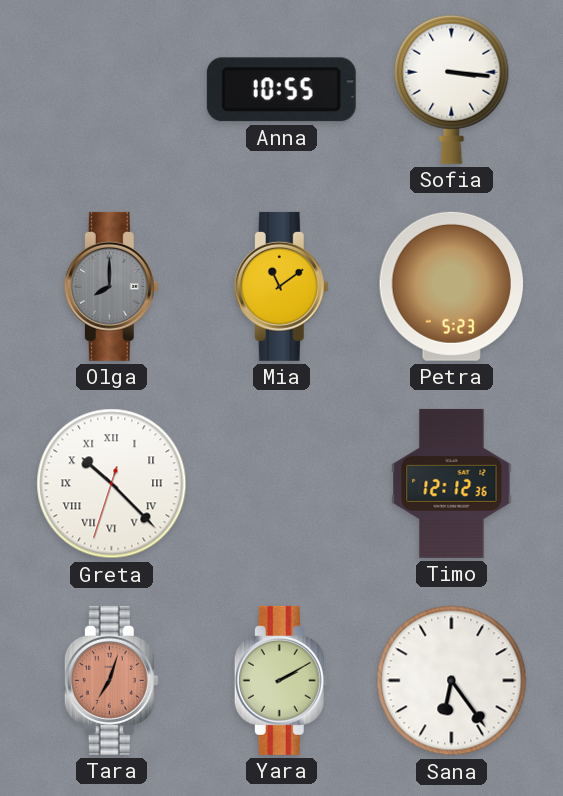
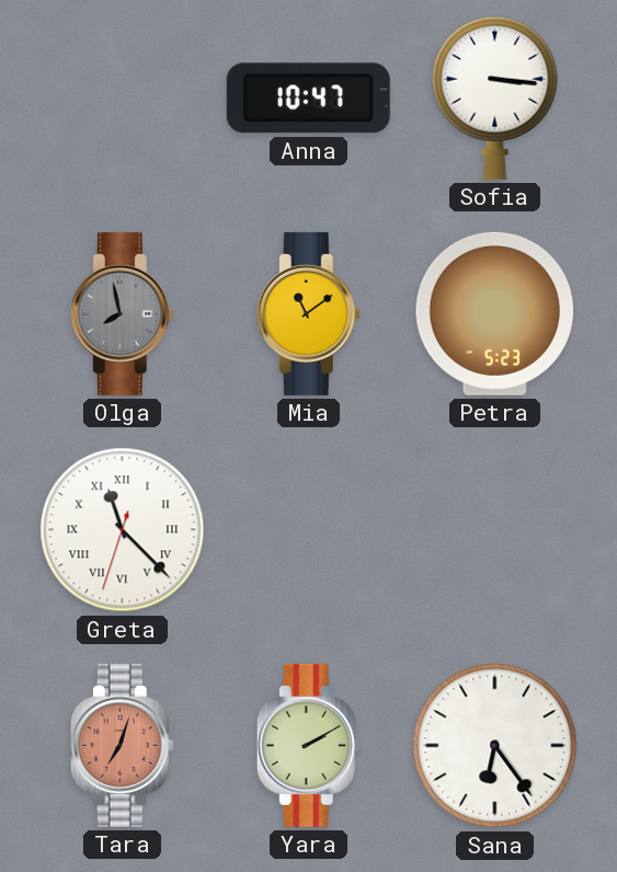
Anna: 10:55 -> 10:47
Olga: 8:00 -> 7:58
Greta: 10:22 -> 11:22
Timo: 12:12 -> none
